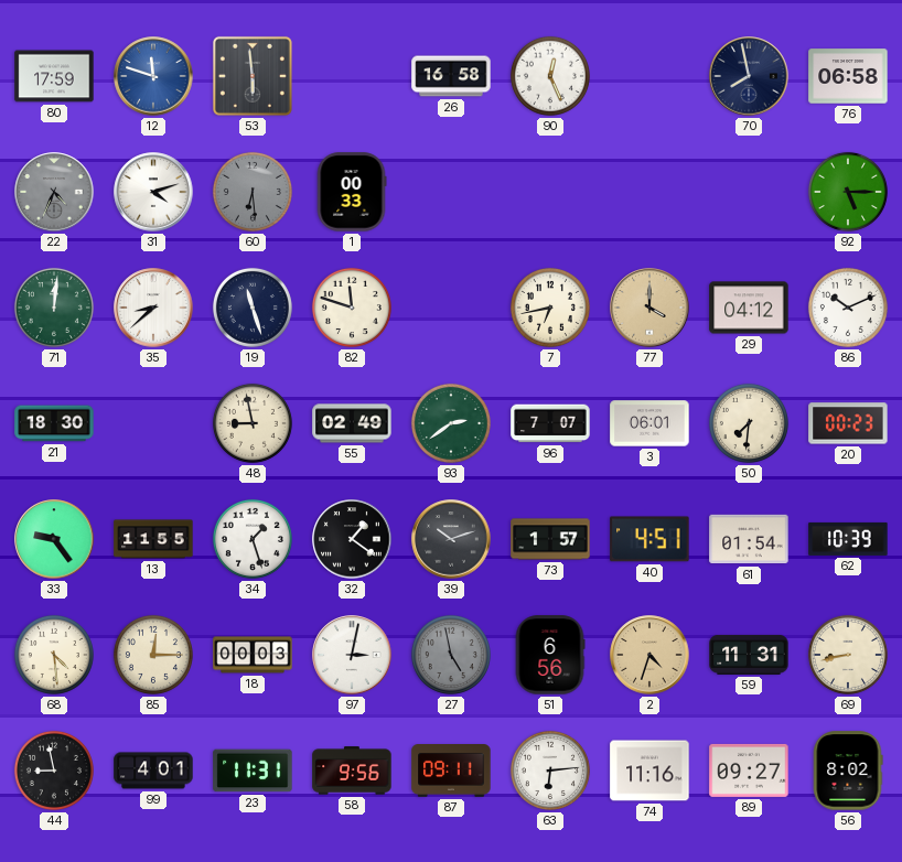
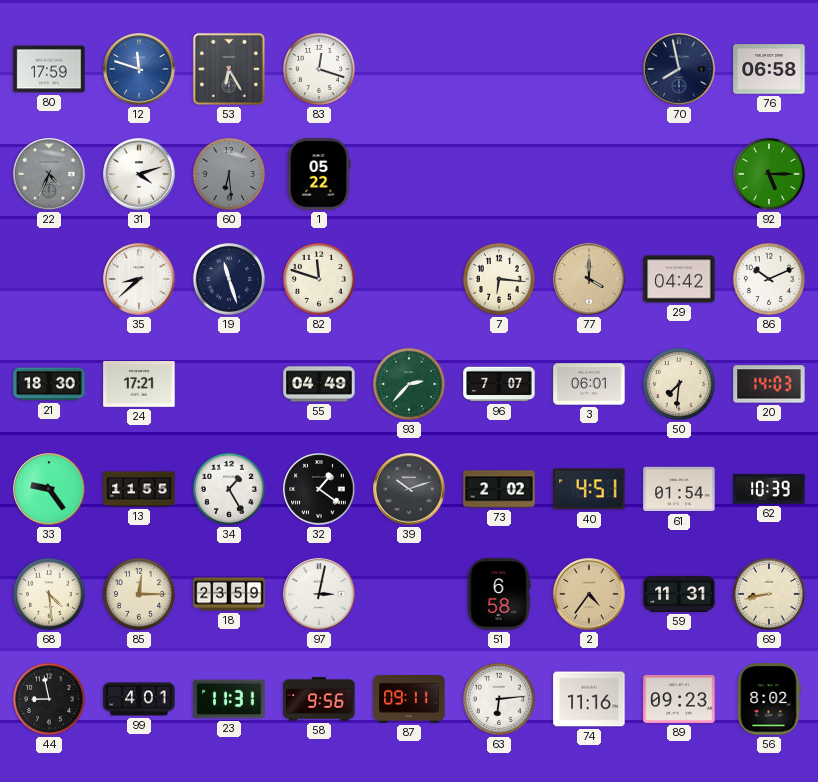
53: 5:59 -> 6:25
83: none -> 12:18
26: 16:58 -> none
90: 12:26 -> none
1: 00:33 -> 05:22
71: 12:01 -> none
7: 6:43 -> 6:16
29: 04:12 -> 04:42
24: none -> 17:21
48: 8:58 -> none
55: 02:49 -> 04:49
93: 2:39 -> 2:37
20: 00:23 -> 14:03
34: 1:27 -> 1:25
73: 1:57 -> 2:02
18: 00:03 -> 23:59
27: 4:58 -> none
51: 6:56 -> 6:58
2: 4:33 -> 4:36
89: 09:27 -> 09:23
